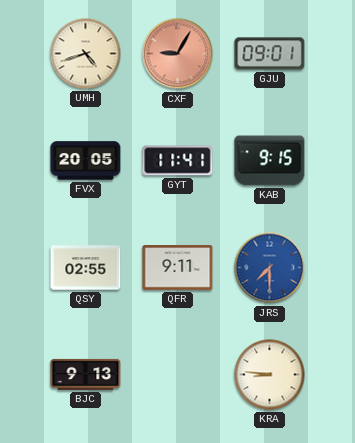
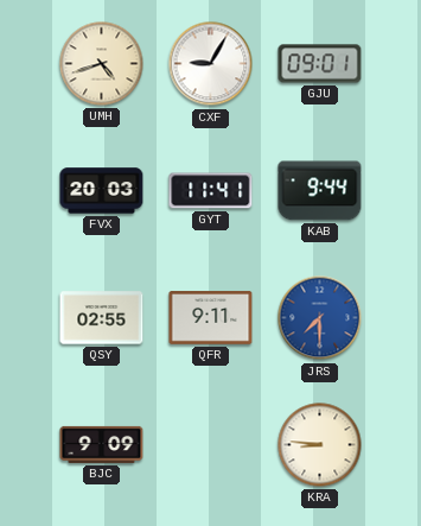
CXF dial: salmon -> white
FVX: 20:05 -> 20:03
KAB: 9:15 -> 9:44
BJC: 9:13 -> 9:09
